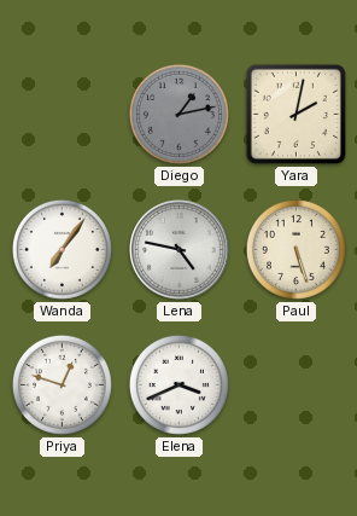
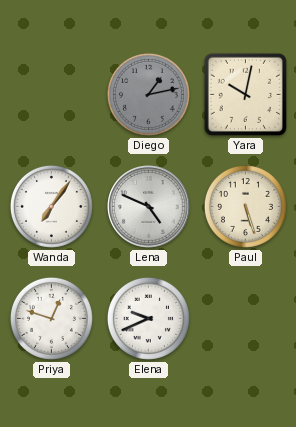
Yara: 2:02 -> 10:02
Lena: 4:47 -> 4:49
Elena: 3:41 -> 9:41
